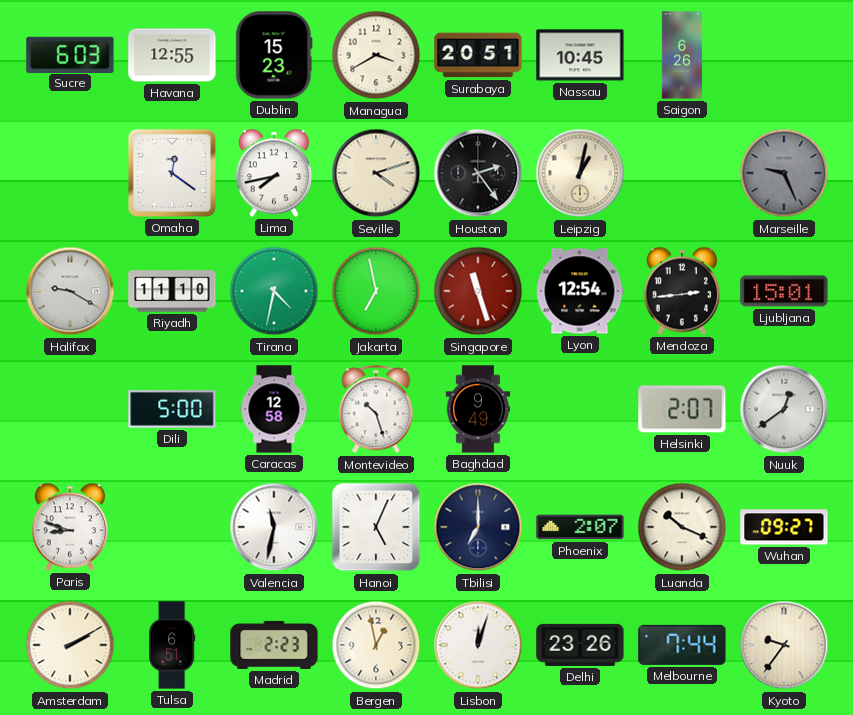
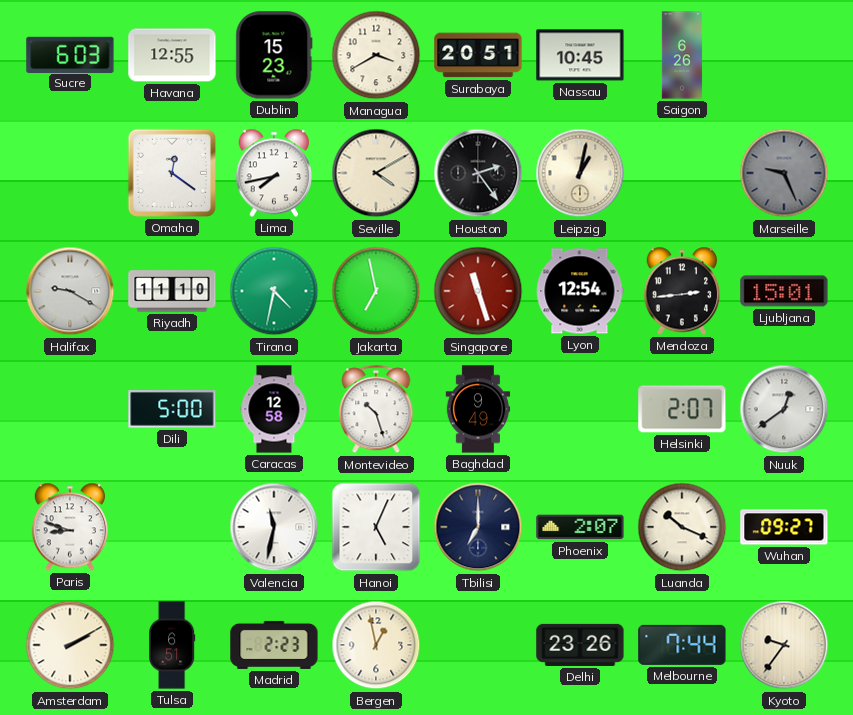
Seville: 4:12 -> 4:10
Lisbon: 12:03 -> none
